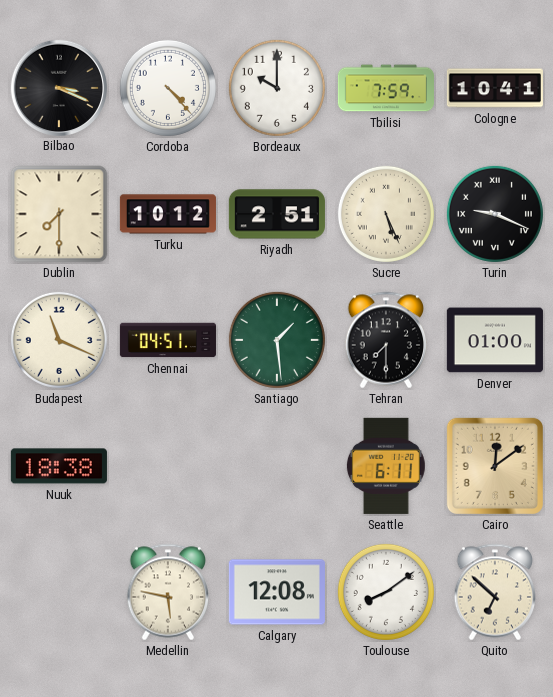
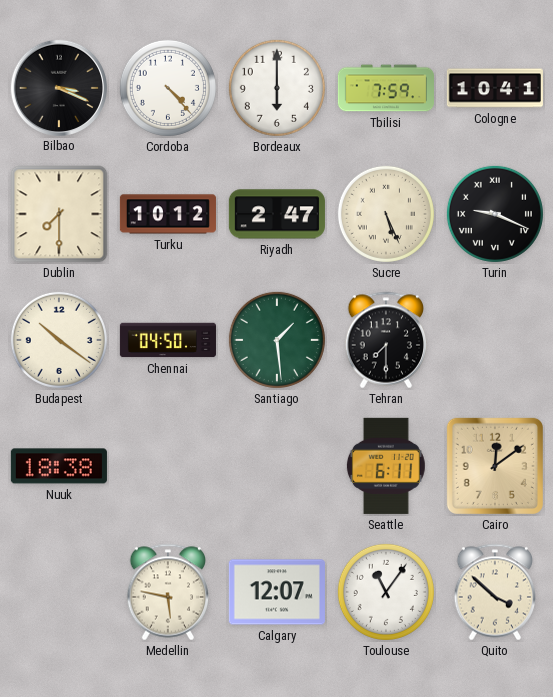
Bordeaux: 10:00 -> 6:00
Riyadh: 2:51 -> 2:47
Budapest: 11:19 -> 10:21
Chennai: 04:51 -> 04:50
Denver: 01:00 -> none
Calgary: 12:08 -> 12:07
Toulouse: 8:09 -> 11:06
Quito: 6:52 -> 3:52
